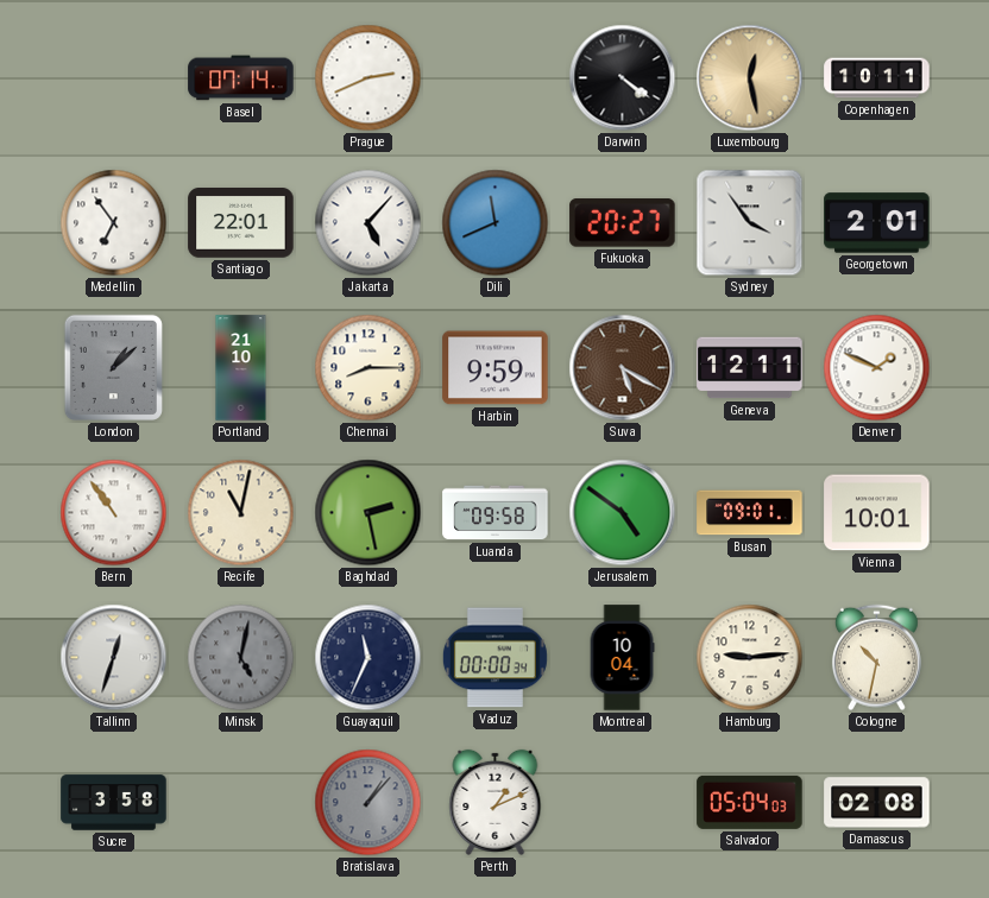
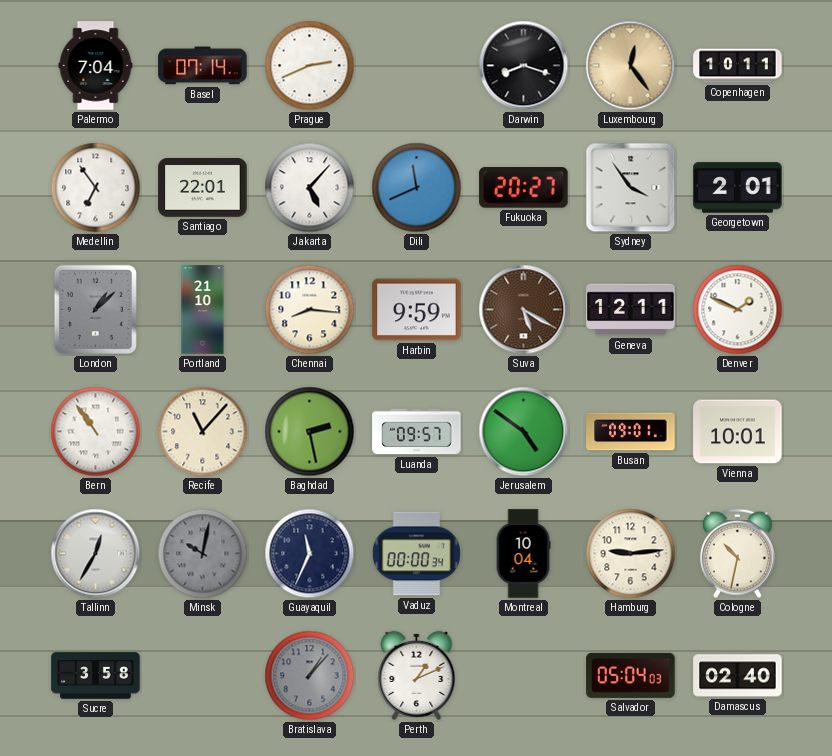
Palermo: none -> 7:04
Darwin: 4:21 -> 8:18
Luxembourg: 12:28 -> 12:24
Chennai: 8:15 -> 8:16
Recife: 11:02 -> 11:07
Luanda: 09:58 -> 09:57
Tallinn: 12:33 -> 12:35
Minsk: 5:02 -> 10:02
Damascus: 02:08 -> 02:40
